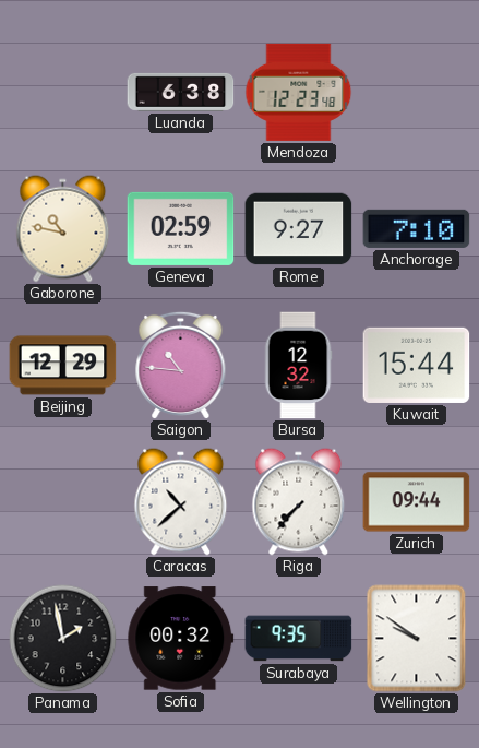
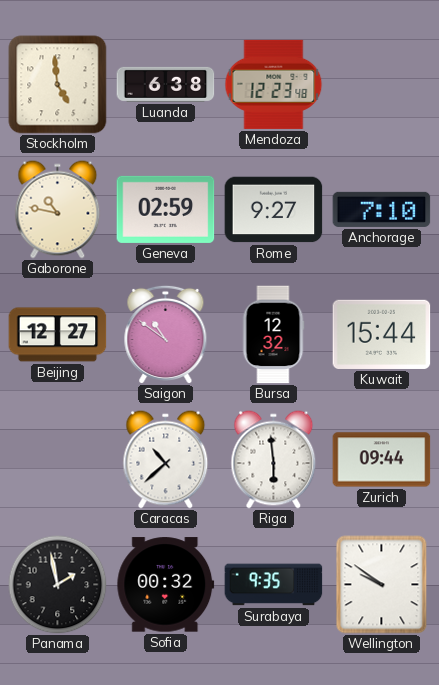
Stockholm: none -> 4:59
Beijing: 12:29 -> 12:27
Saigon: 10:46 -> 10:51
Riga: 7:37 -> 5:59
